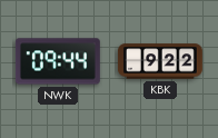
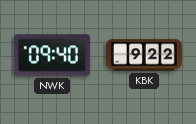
NWK: 09:44 -> 09:40
